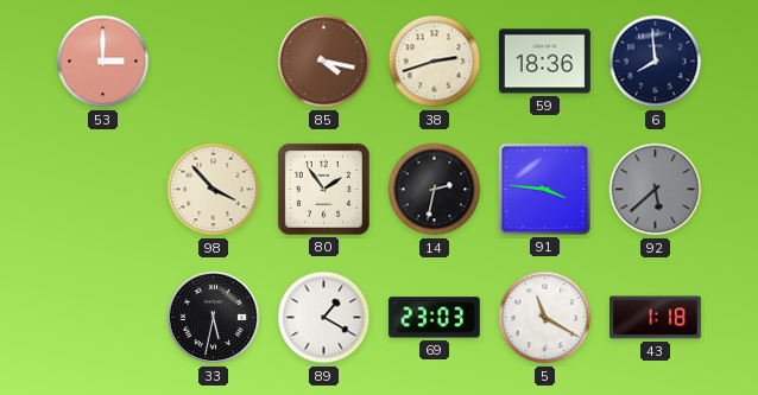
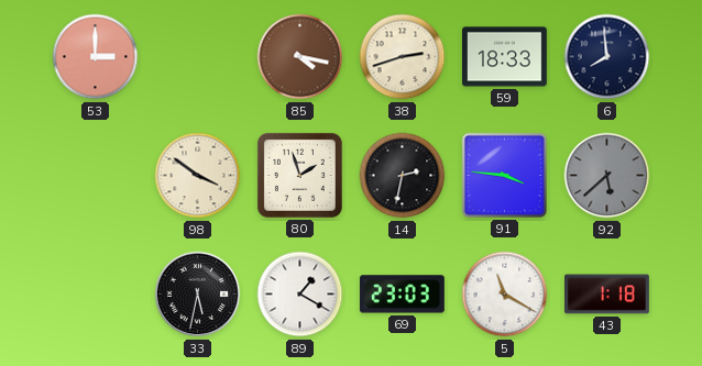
59: 18:36 -> 18:33
98: 3:53 -> 3:51
80: 1:54 -> 1:57
